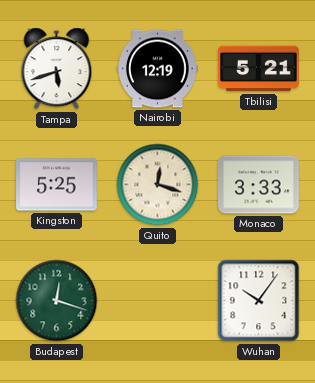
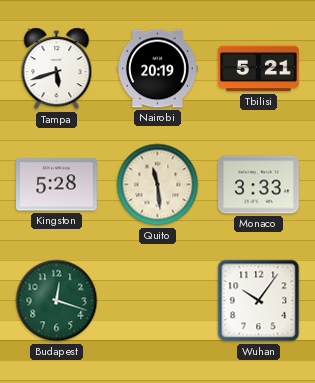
Nairobi: 12:19 -> 20:19
Kingston: 5:25 -> 5:28
Quito: 12:18 -> 11:29
